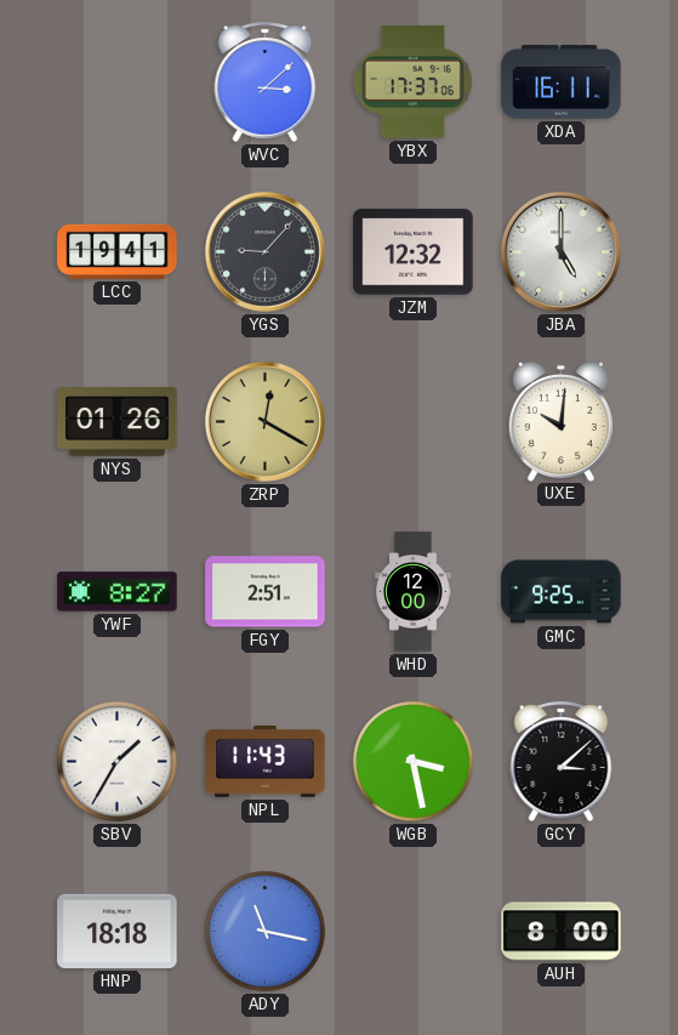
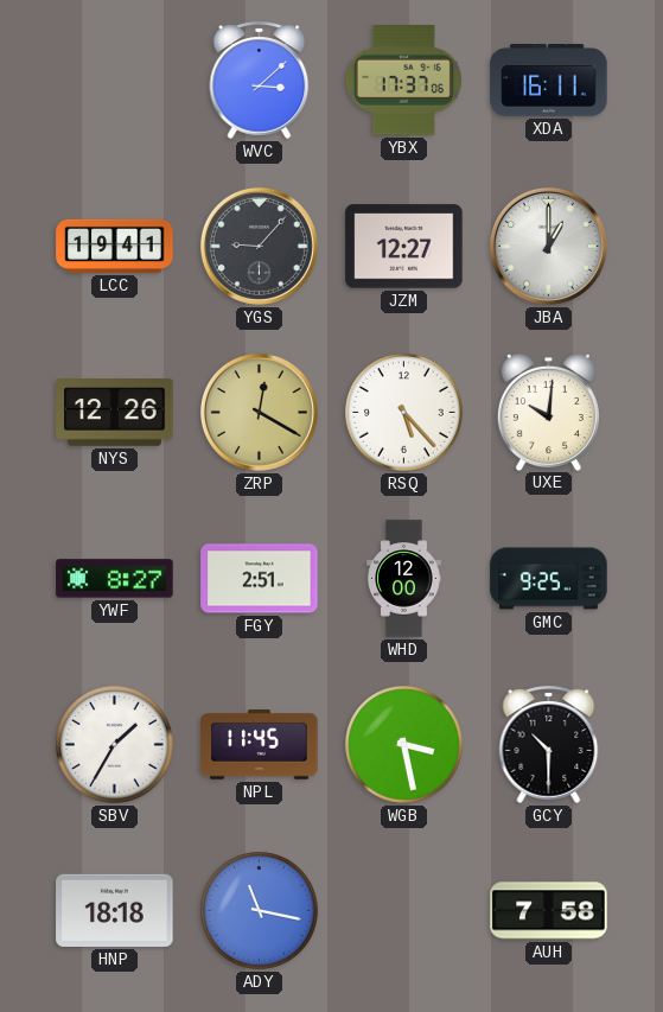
JZM: 12:32 -> 12:27
JBA: 5:00 -> 1:00
NYS: 01:26 -> 12:26
RSQ: none -> 5:23
NPL: 11:43 -> 11:45
GCY: 3:08 -> 10:30
AUH: 8:00 -> 7:58
